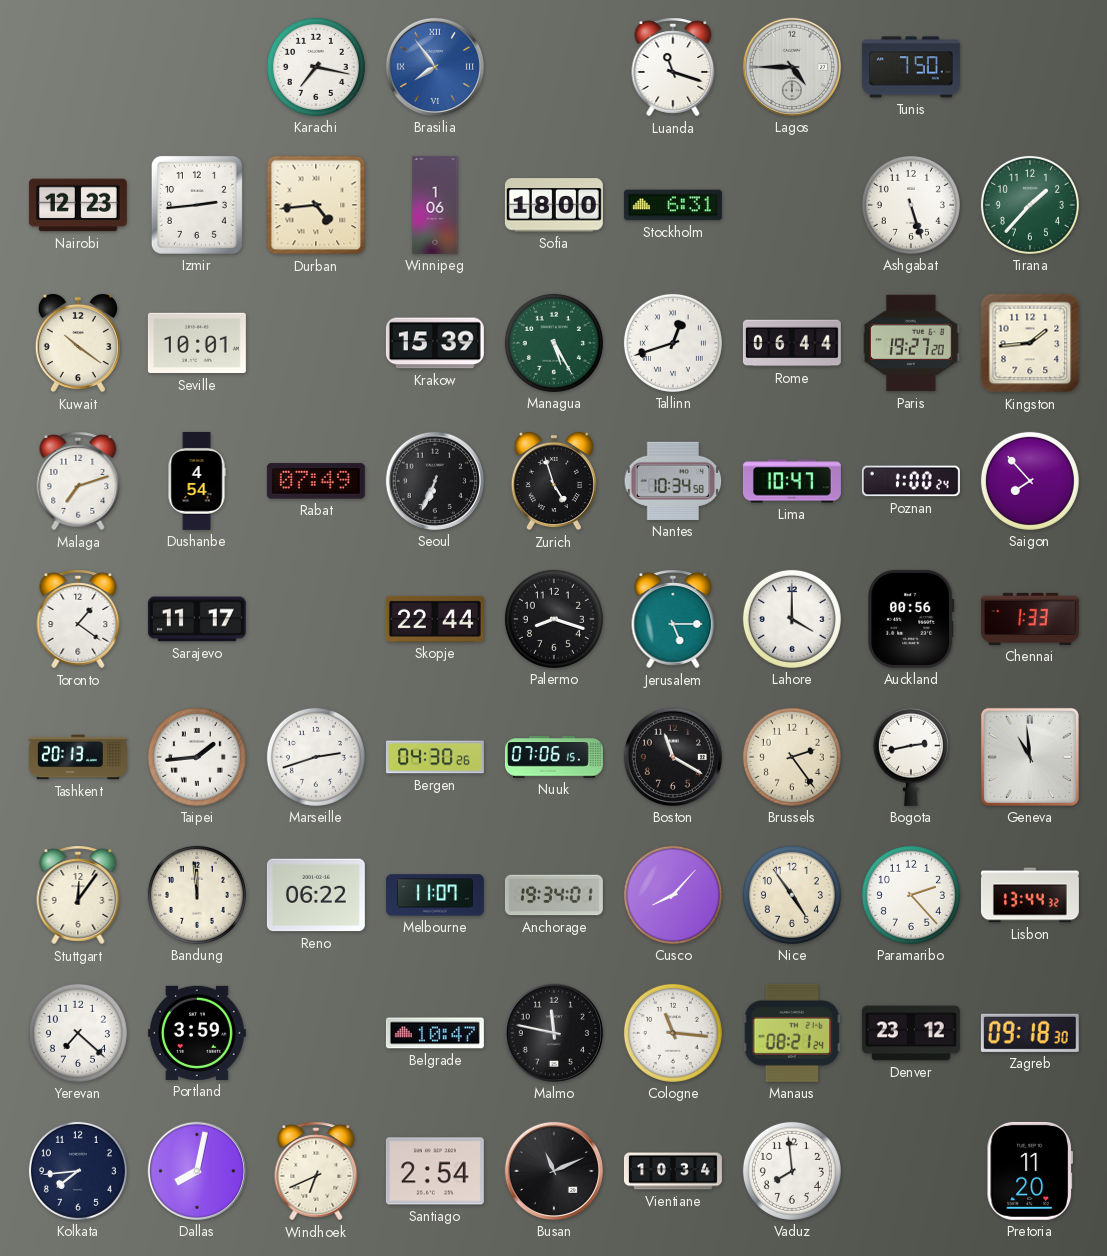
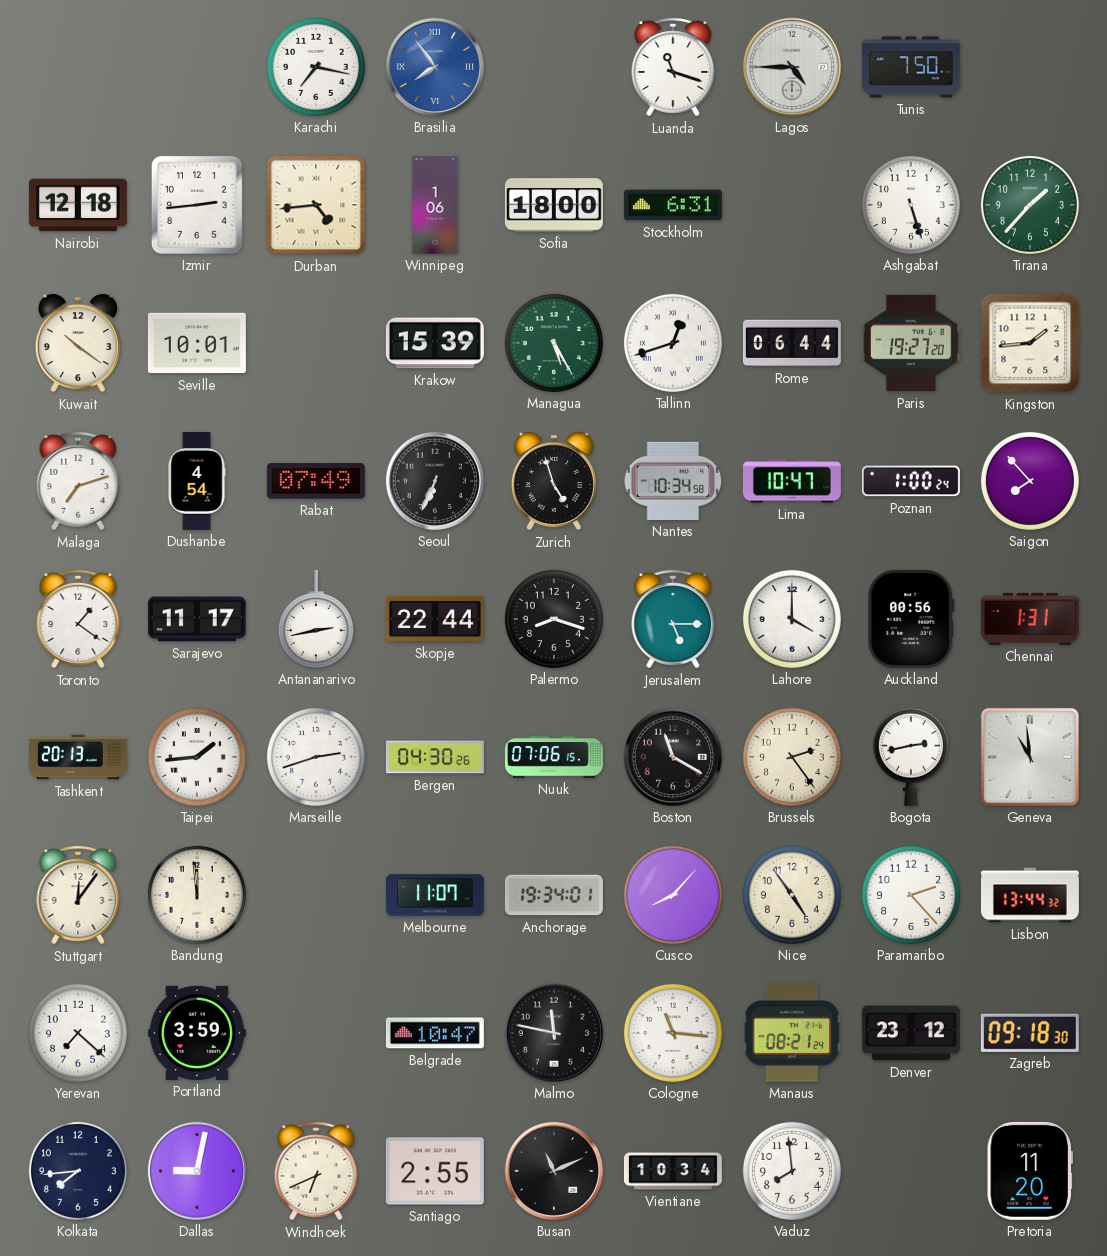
Nairobi: 12:23 -> 12:18
Antananarivo: none -> 2:43
Chennai: 1:33 -> 1:31
Reno: 06:22 -> none
Dallas: 8:02 -> 9:02
Santiago: 2:54 -> 2:55
